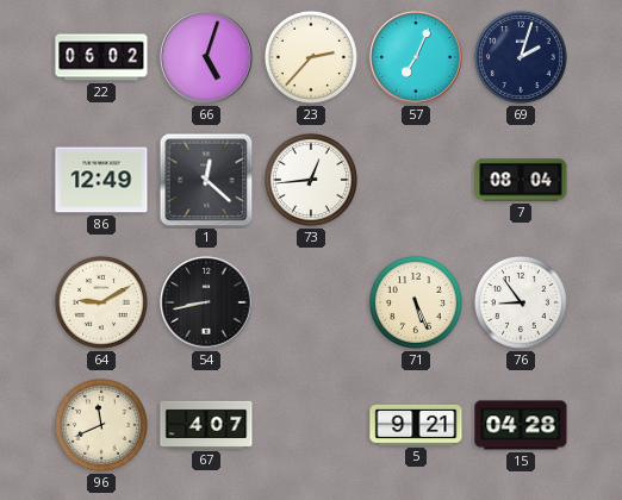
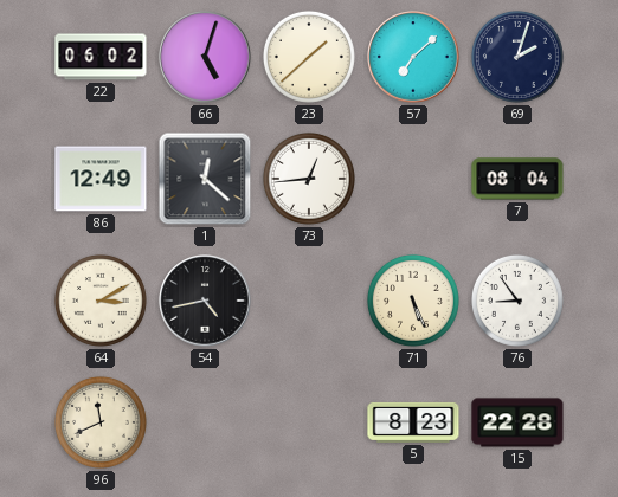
23: 2:37 -> 1:38
57: 7:04 -> 7:08
64: 9:10 -> 3:10
54: 8:43 -> 4:43
67: 4:07 -> none
5: 9:21 -> 8:23
15: 04:28 -> 22:28
